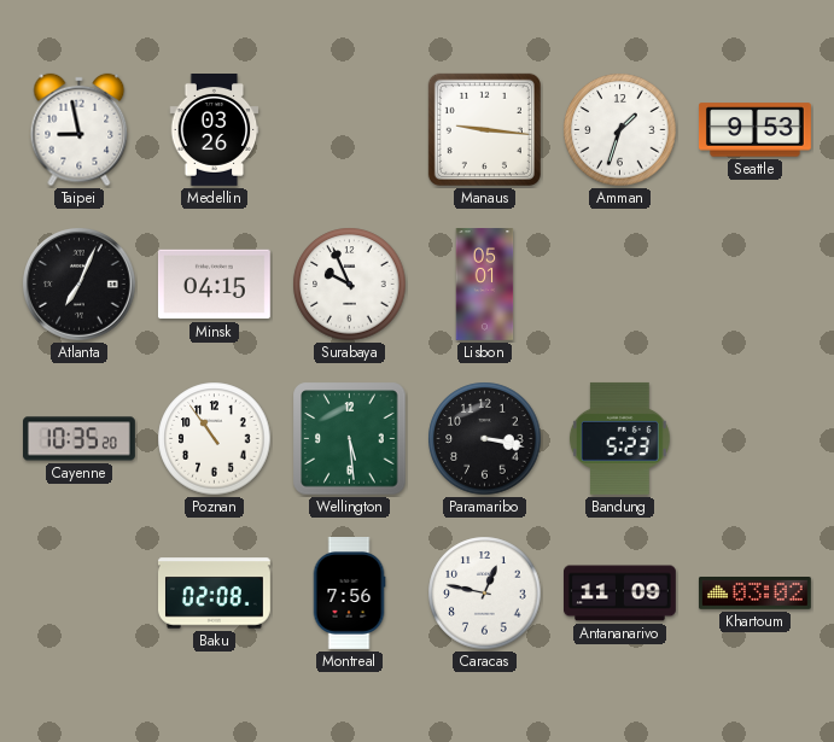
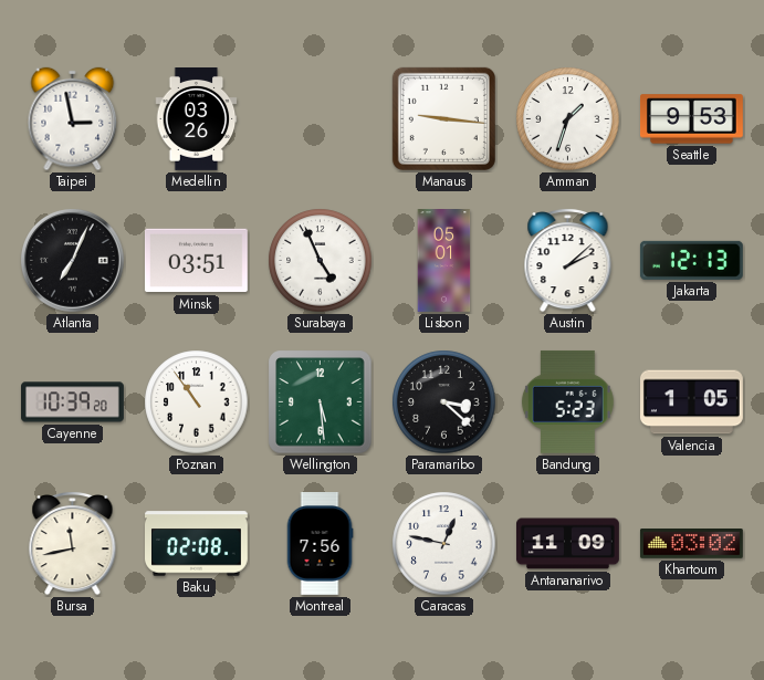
Taipei: 8:58 -> 2:58
Minsk: 04:15 -> 03:51
Surabaya: 9:56 -> 4:56
Austin: none -> 2:08
Jakarta: none -> 12:13
Cayenne: 10:35 -> 10:39
Paramaribo: 3:17 -> 3:22
Valencia: none -> 1:05
Bursa: none -> 11:43
